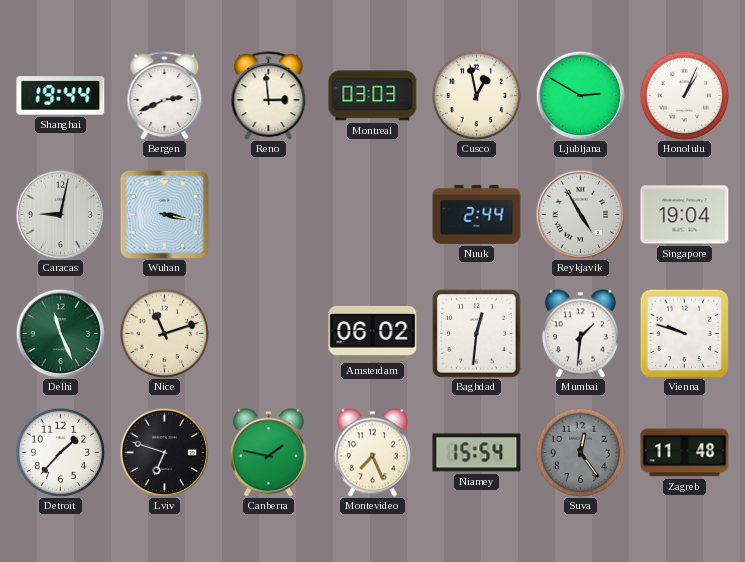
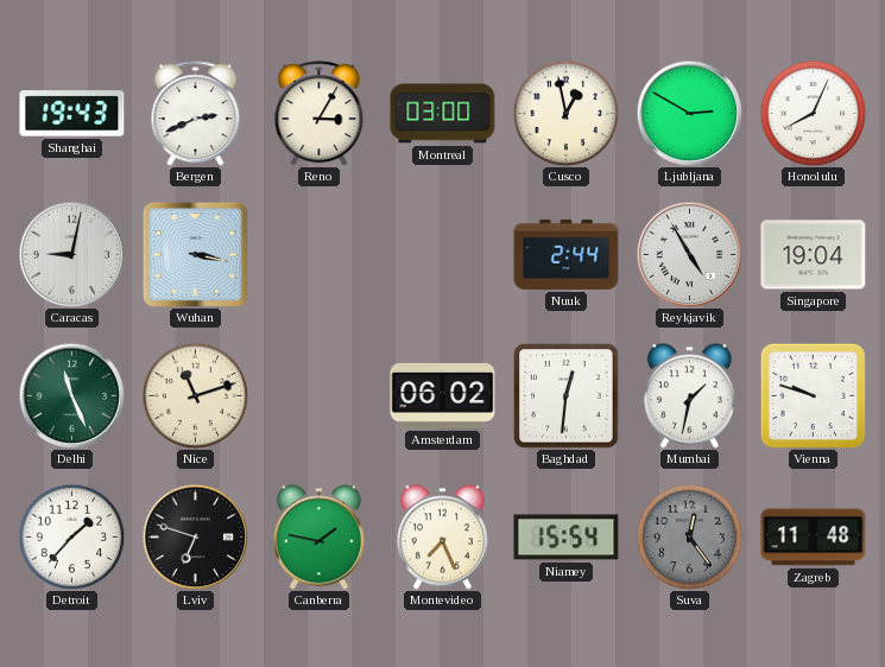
Shanghai: 19:44 -> 19:43
Reno: 2:59 -> 3:05
Montreal: 03:03 -> 03:00
Honolulu: 1:04 -> 8:04
Mumbai: 1:31 -> 1:32
